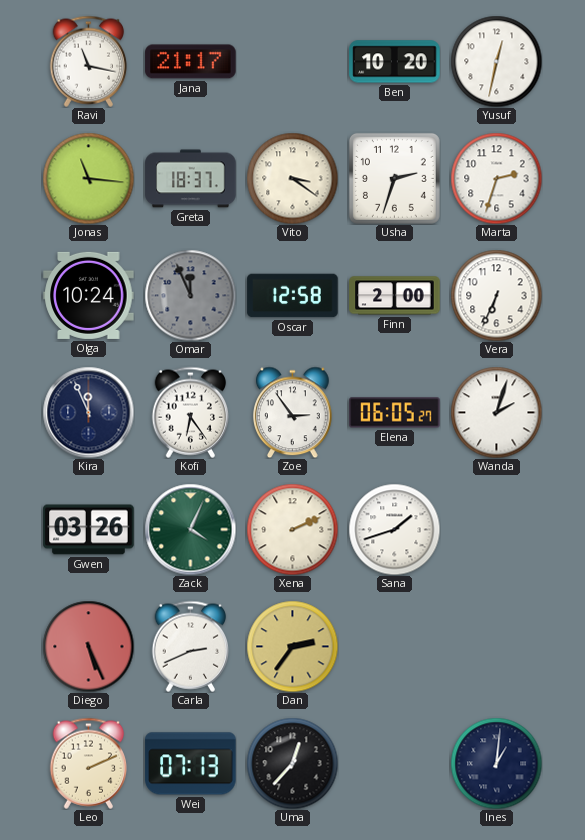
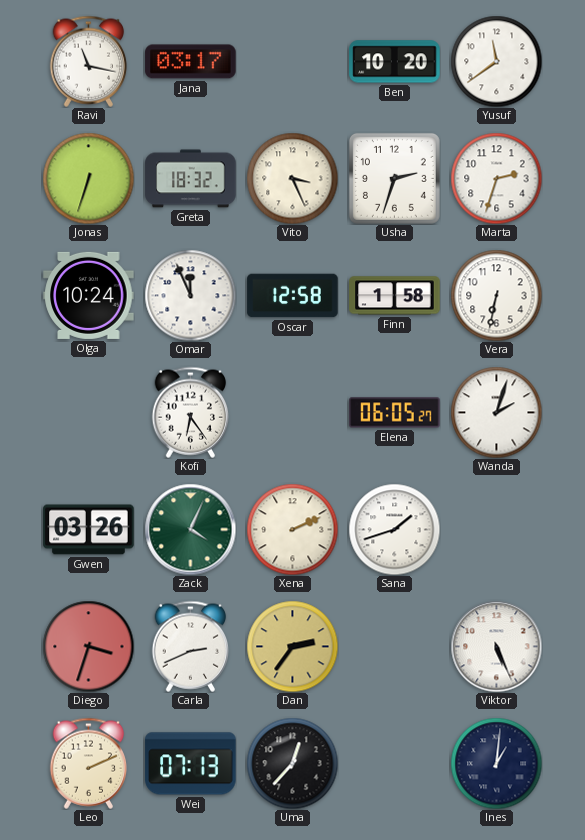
Jana: 21:17 -> 03:17
Yusuf: 12:32 -> 11:39
Jonas: 11:16 -> 6:33
Greta: 18:37 -> 18:32
Vito: 3:21 -> 3:26
Omar dial: grey -> white
Finn: 2:00 -> 1:58
Vera: 6:34 -> 6:32
Kira: 11:56 -> none
Zoe: 2:54 -> none
Diego: 5:26 -> 3:33
Viktor: none -> 5:26
